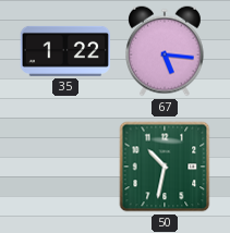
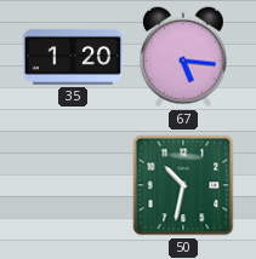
35: 1:22 -> 1:20
